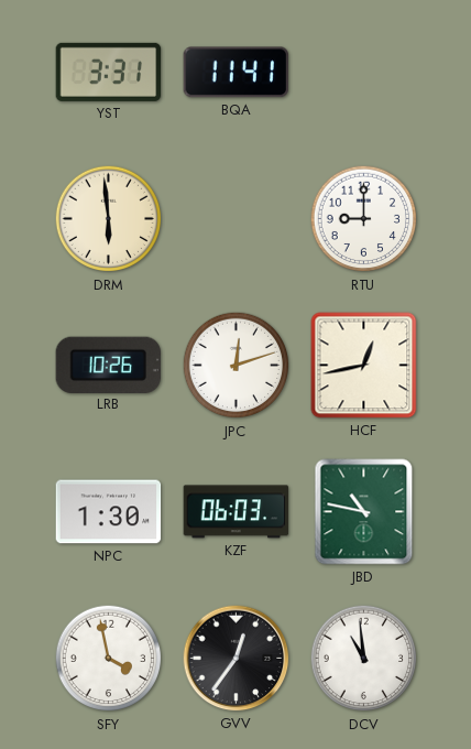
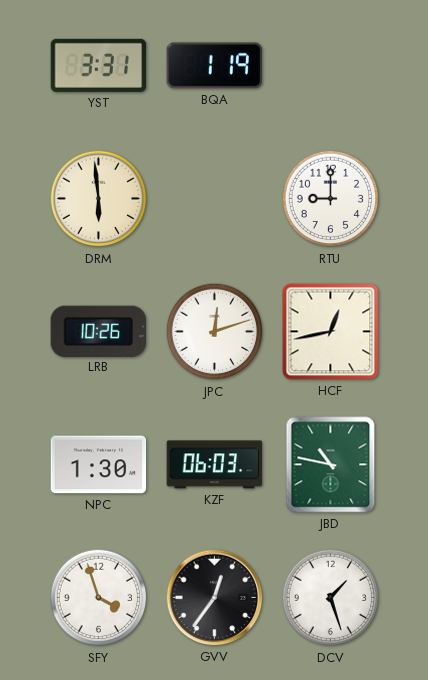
BQA: 11:41 -> 1:19
SFY: 3:58 -> 3:57
DCV: 10:59 -> 1:27
